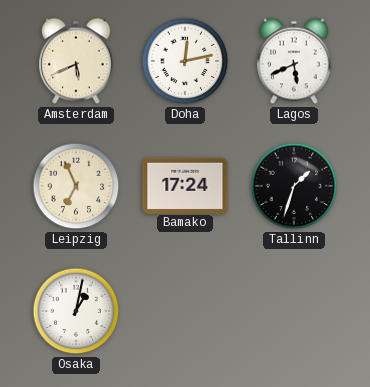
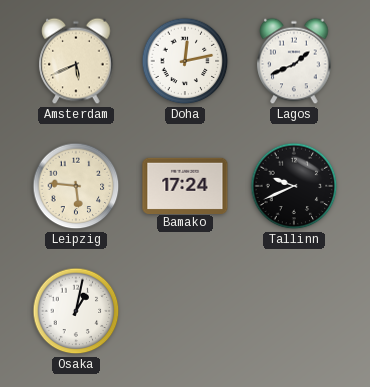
Lagos: 5:41 -> 1:41
Leipzig: 6:56 -> 5:46
Tallinn: 1:33 -> 9:41
